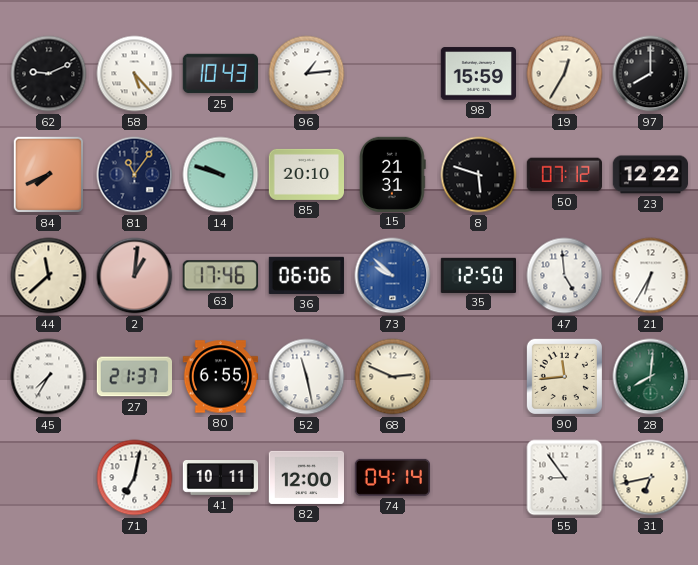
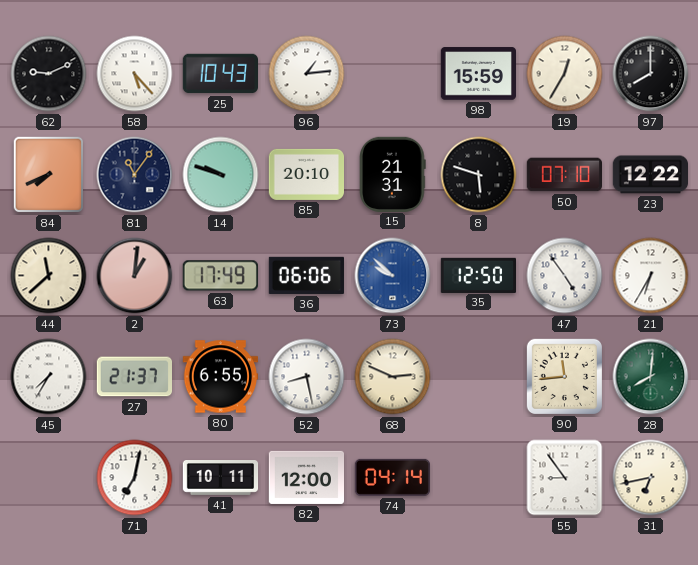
50: 07:12 -> 07:10
63: 17:46 -> 17:49
47: 4:59 -> 4:54
52: 11:28 -> 8:28
